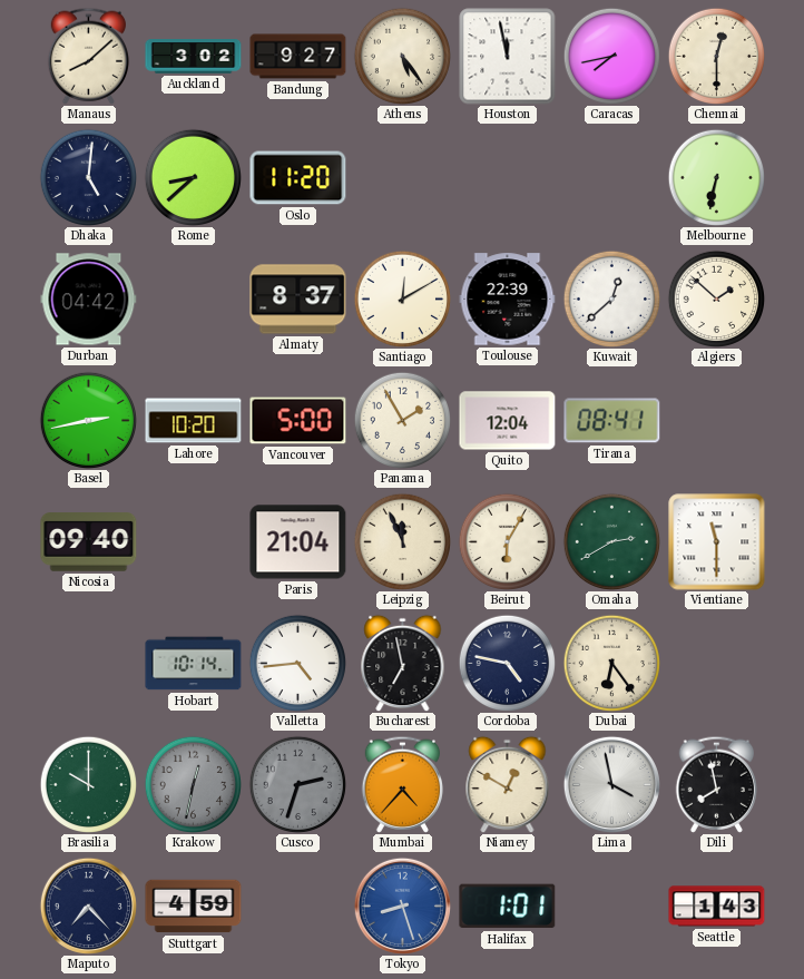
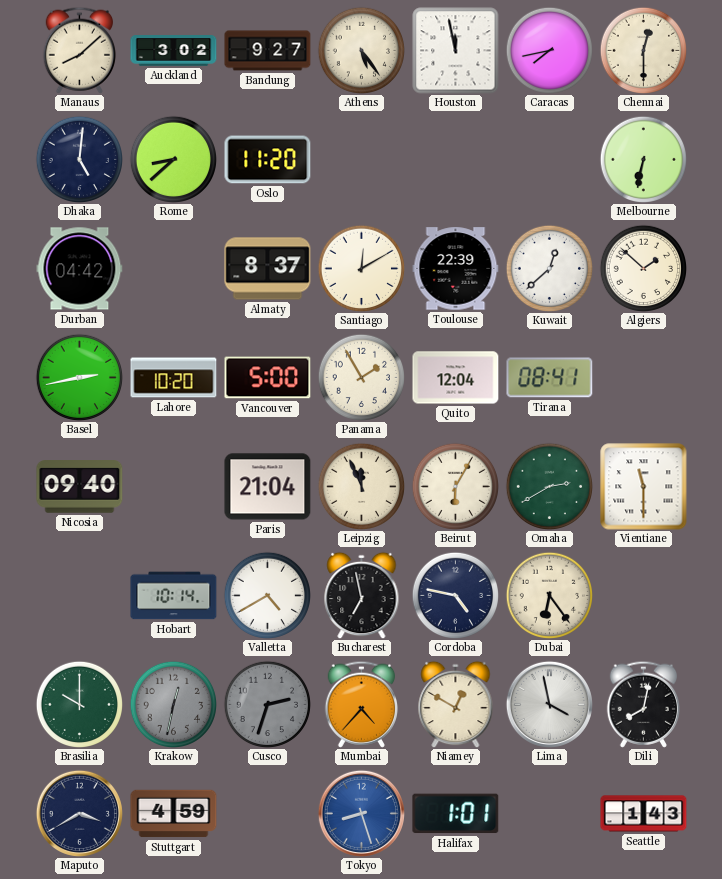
Valletta: 4:44 -> 4:40
Dili: 7:58 -> 8:02
Maputo: 7:23 -> 3:40
